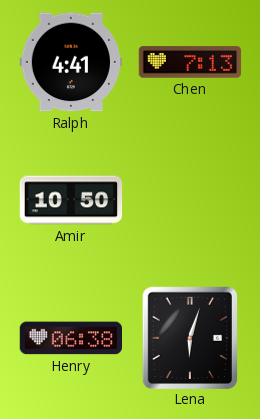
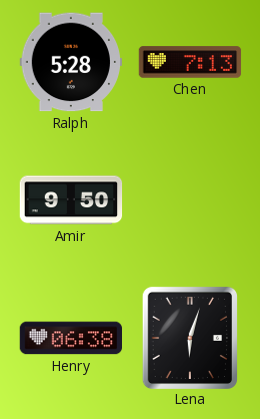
Ralph: 4:41 -> 5:28
Amir: 10:50 -> 9:50
